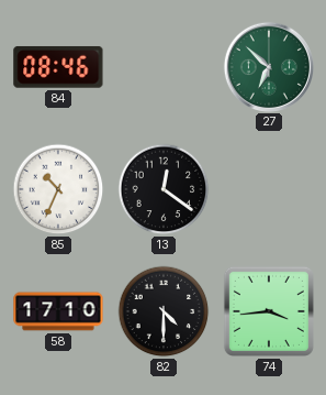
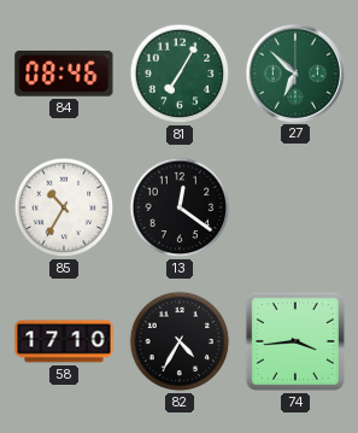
81: none -> 7:05
85: 10:34 -> 10:35
82: 4:30 -> 4:35
